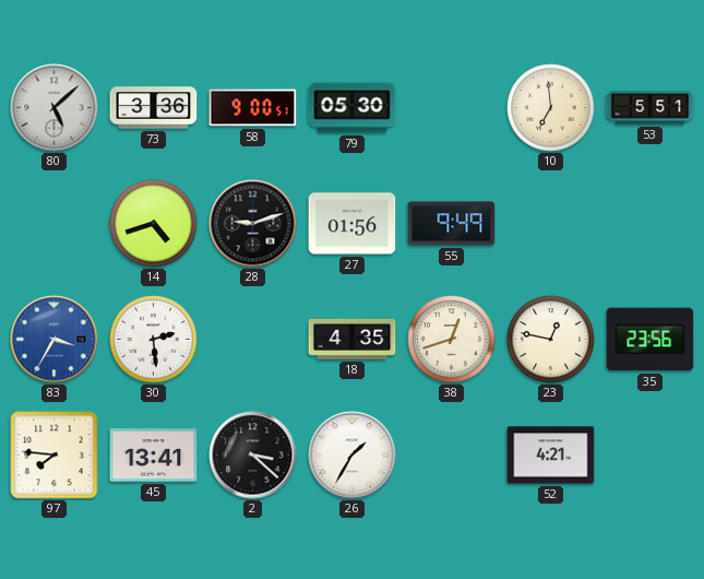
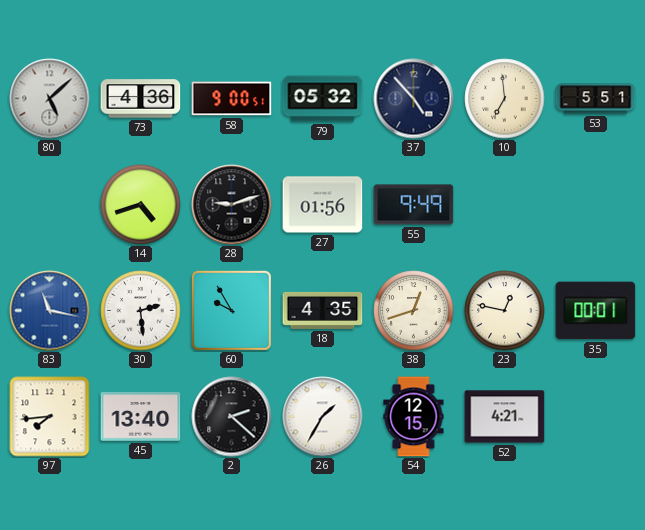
73: 3:36 -> 4:36
79: 05:30 -> 05:32
37: none -> 4:53
83: 3:35 -> 11:17
60: none -> 9:55
35: 23:56 -> 00:01
97: 7:46 -> 7:44
45: 13:41 -> 13:40
2: 3:22 -> 2:22
54: none -> 12:15
